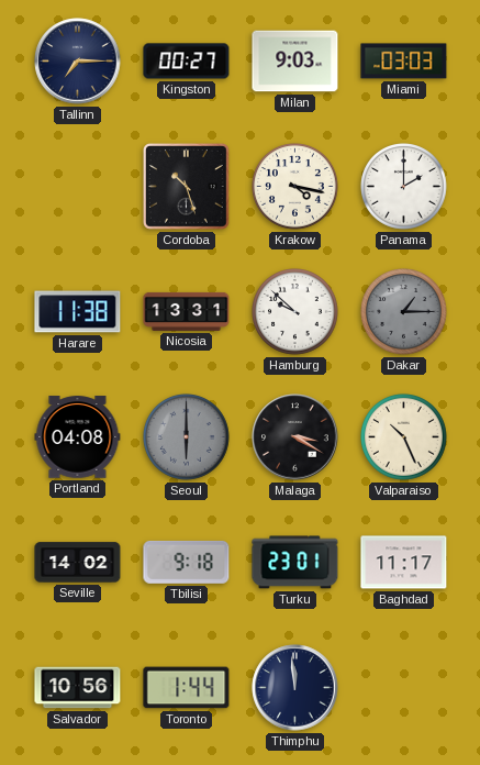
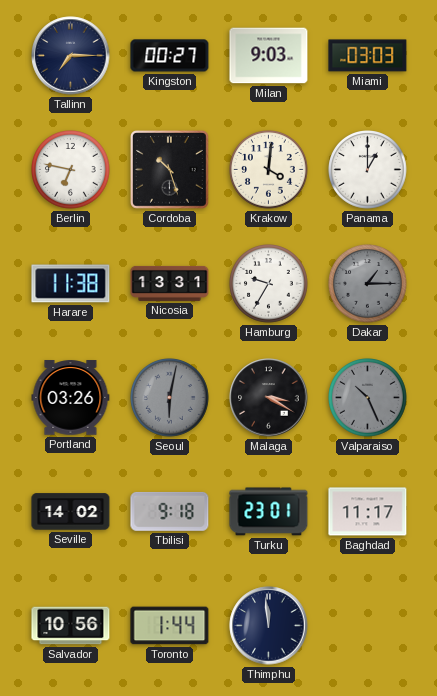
Berlin: none -> 6:47
Krakow: 4:17 -> 4:01
Panama: 2:00 -> 1:00
Hamburg: 9:52 -> 9:35
Portland: 04:08 -> 03:26
Seoul: 6:00 -> 6:02
Valparaiso dial: cream -> grey
